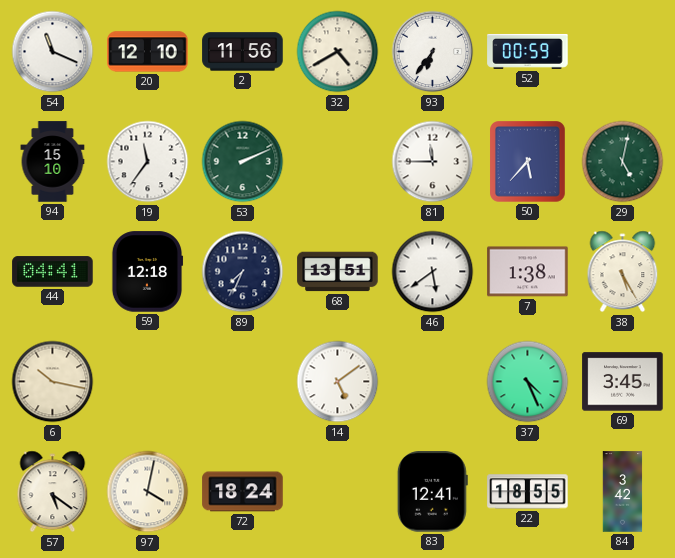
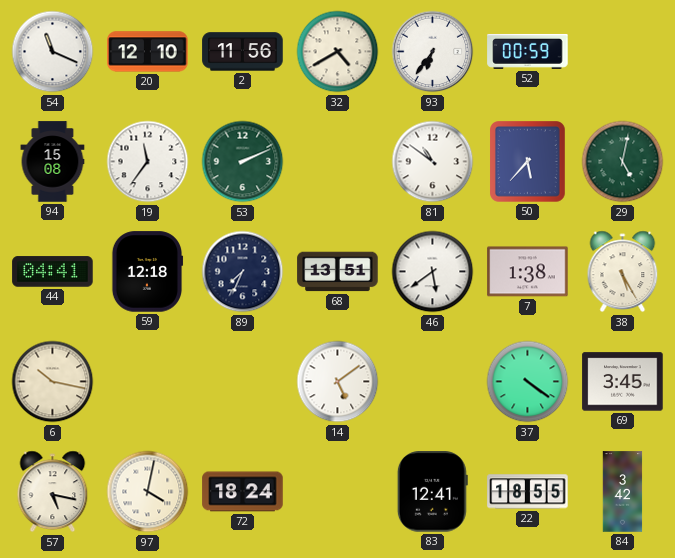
94: 15:10 -> 15:08
81: 11:45 -> 10:51
37: 4:26 -> 4:21
57: 5:21 -> 5:17
